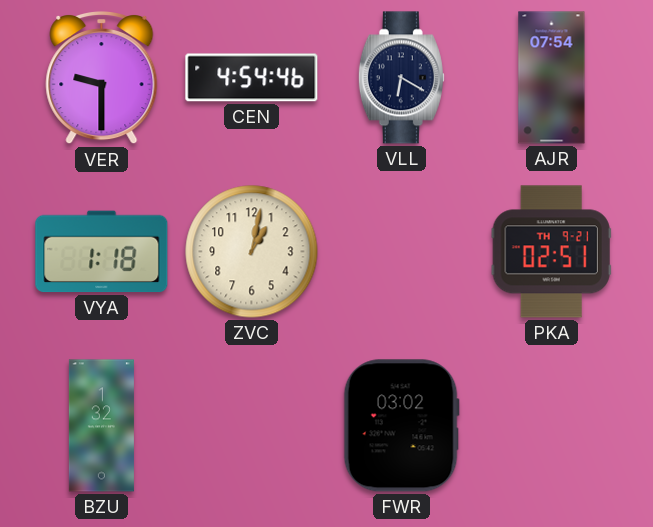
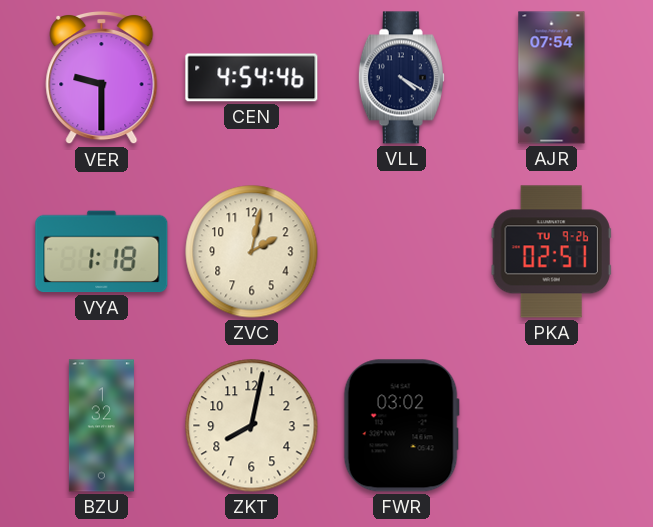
VLL: 6:20 -> 4:20
ZVC: 1:02 -> 2:02
PKA date: TH 9-21 -> TU 9-26
ZKT: none -> 8:02
